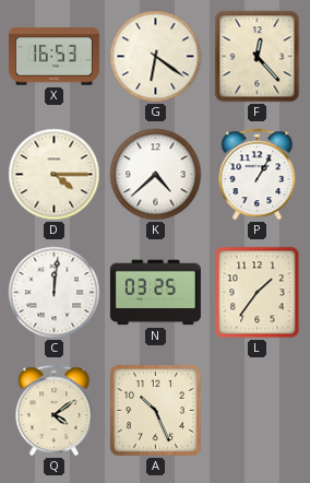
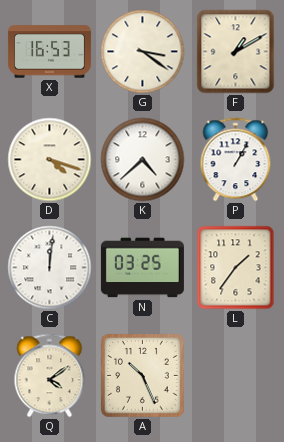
G: 6:21 -> 3:21
F: 12:23 -> 1:10
D: 4:15 -> 4:18
